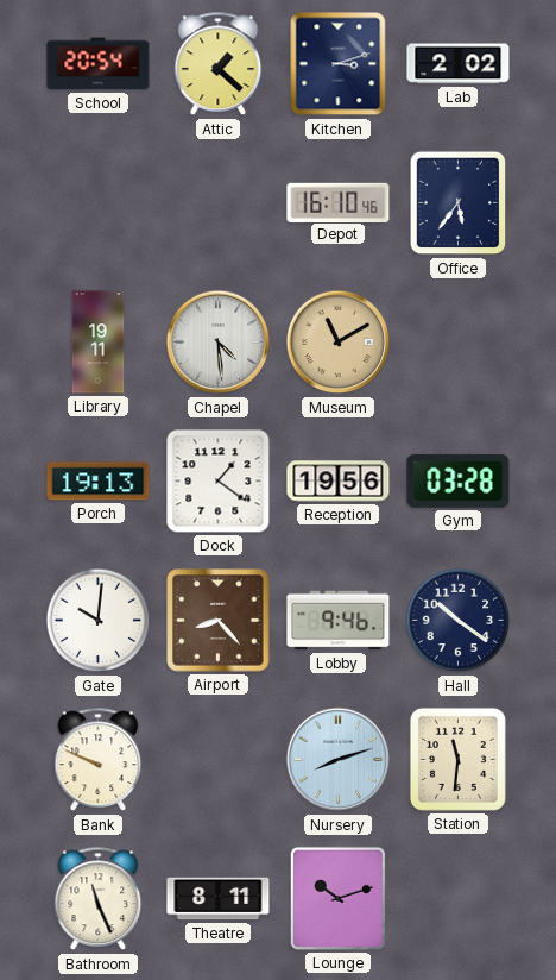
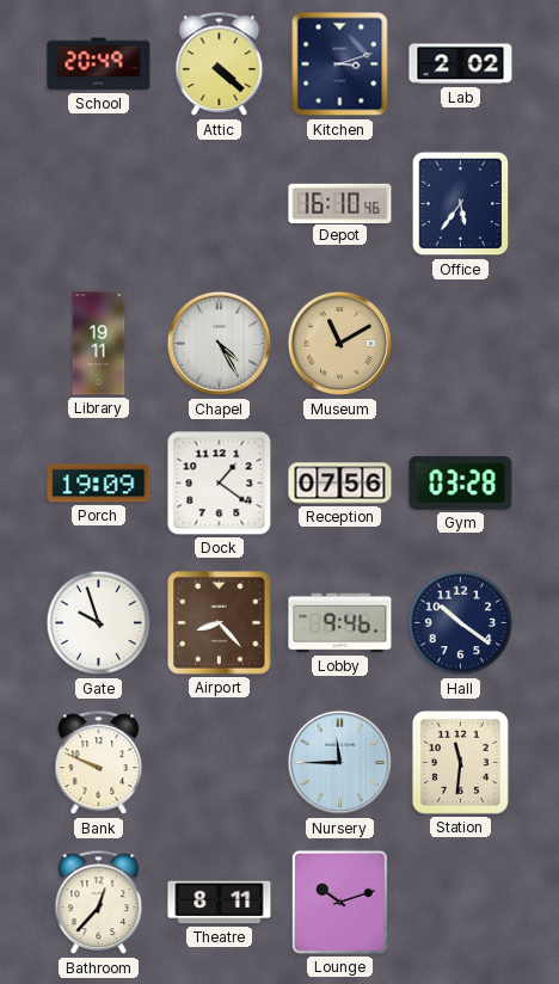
School: 20:54 -> 20:49
Attic: 1:22 -> 4:22
Chapel: 4:29 -> 4:25
Porch: 19:13 -> 19:09
Reception: 19:56 -> 07:56
Gate: 10:01 -> 9:57
Nursery: 8:12 -> 11:45
Bathroom: 11:26 -> 12:37
